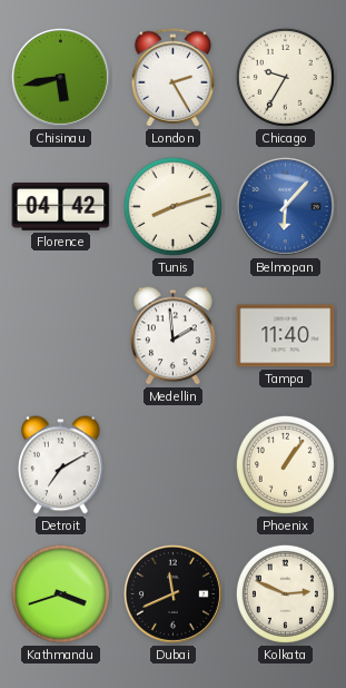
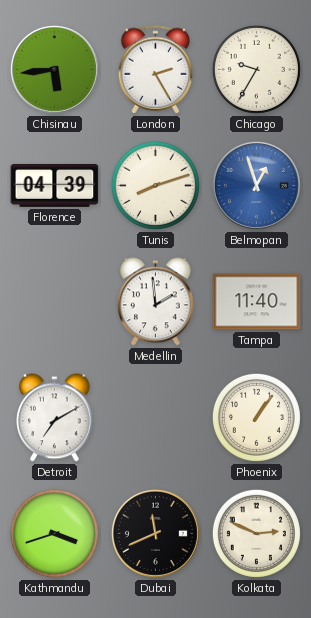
Chisinau: 5:43 -> 5:44
Florence: 04:42 -> 04:39
Belmopan: 6:07 -> 12:57
